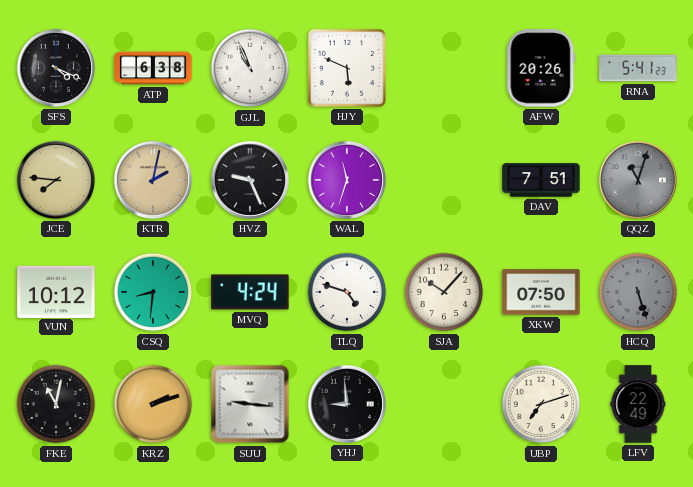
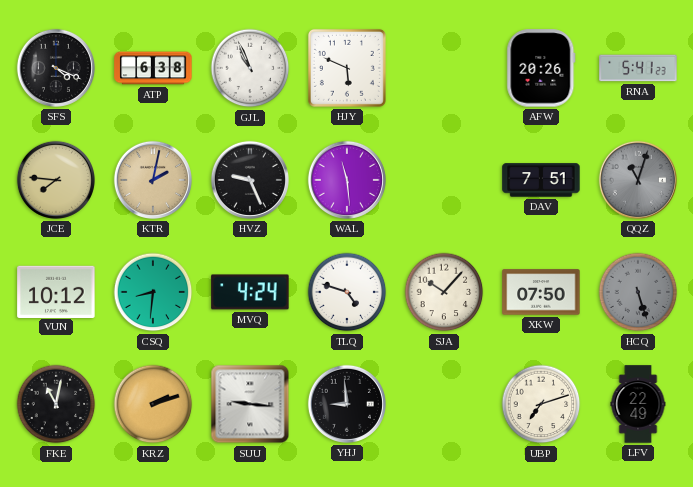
WAL: 11:33 -> 11:29
